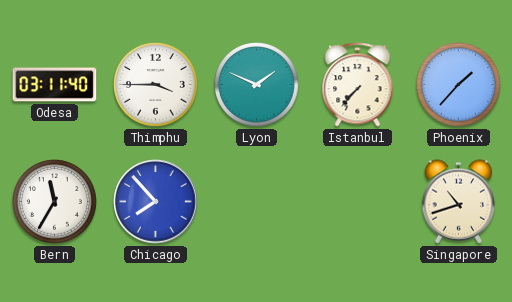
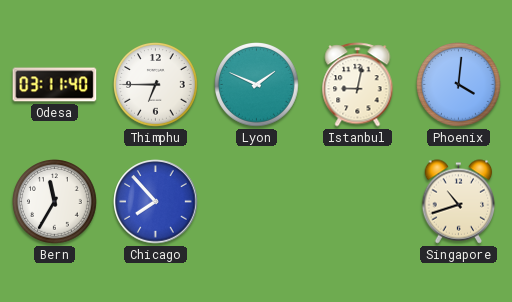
Thimphu: 3:45 -> 6:45
Istanbul: 7:37 -> 9:02
Phoenix: 1:37 -> 4:01
